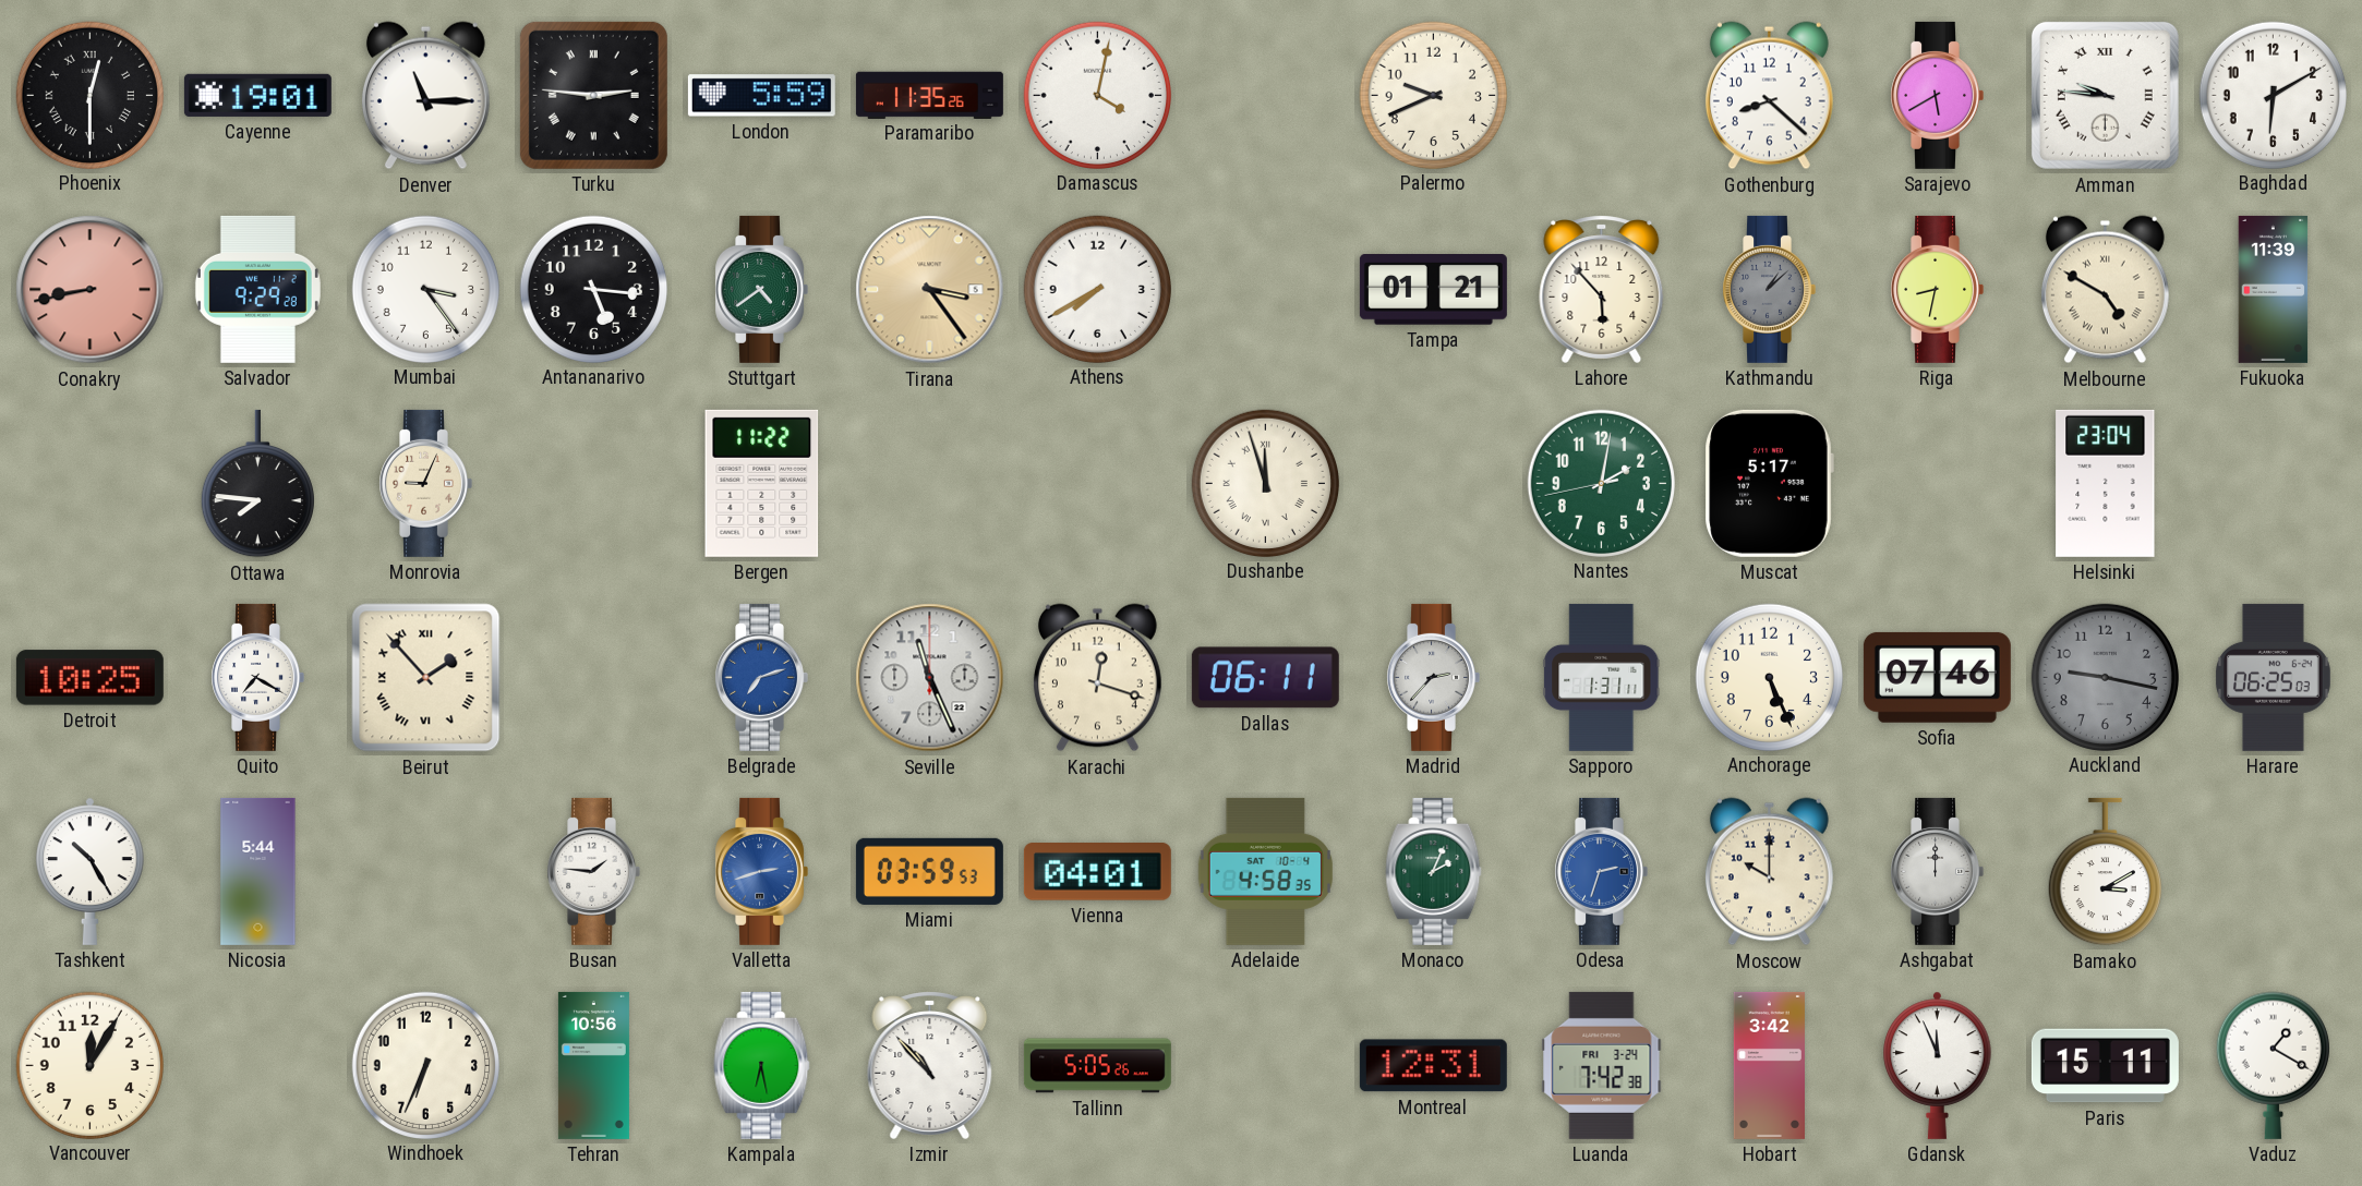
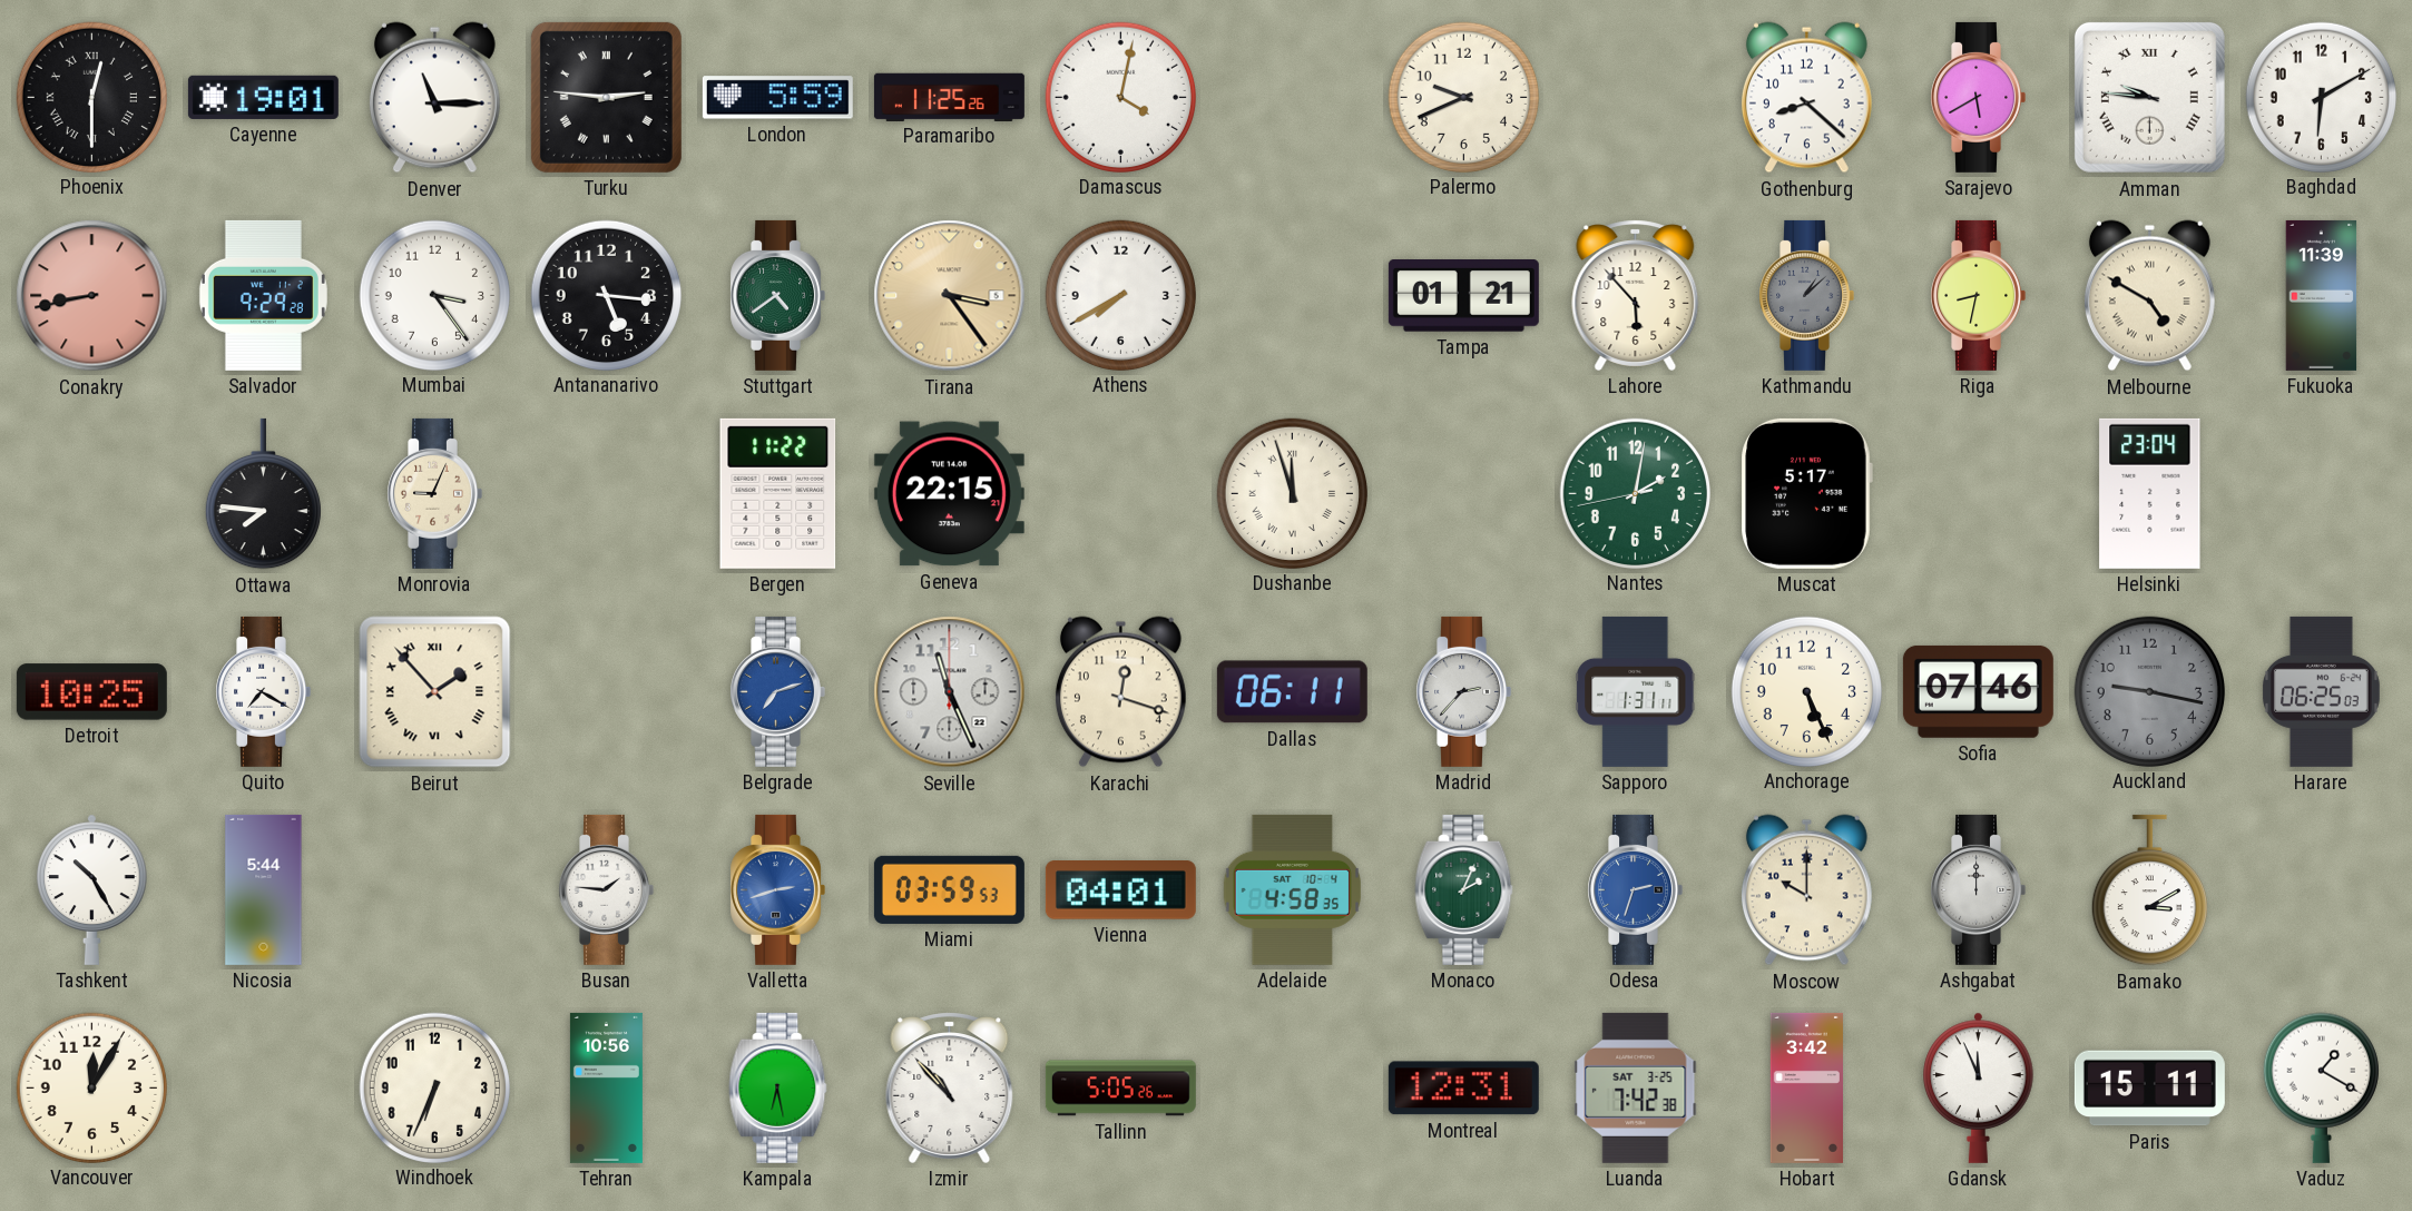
Paramaribo: 11:35 -> 11:25
Geneva: none -> 22:15
Luanda date: FRI 3-24 -> SAT 3-25
